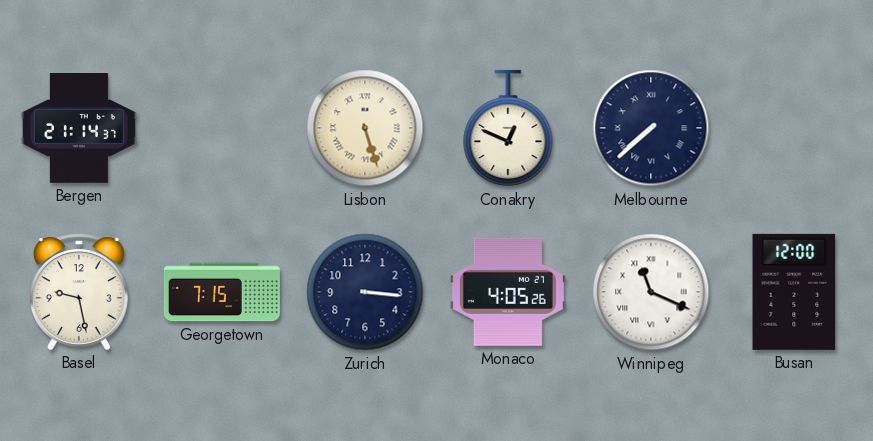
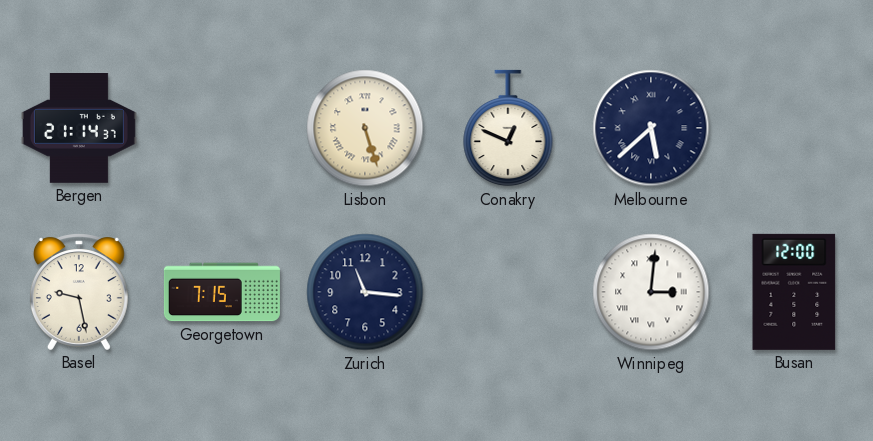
Melbourne: 7:38 -> 5:38
Zurich: 3:16 -> 11:16
Monaco: 4:05 -> none
Winnipeg: 11:19 -> 3:01
